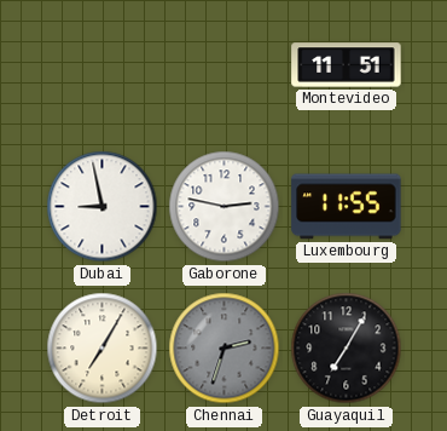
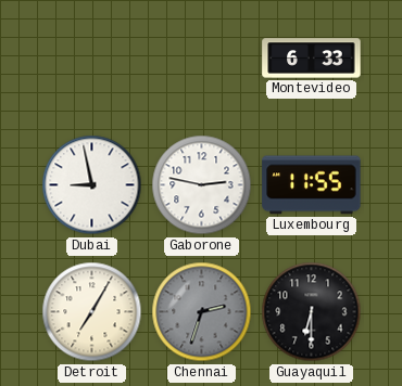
Montevideo: 11:51 -> 6:33
Guayaquil: 7:05 -> 6:30
